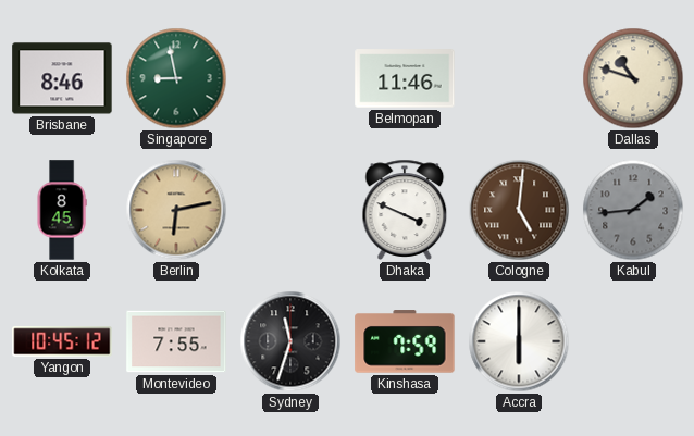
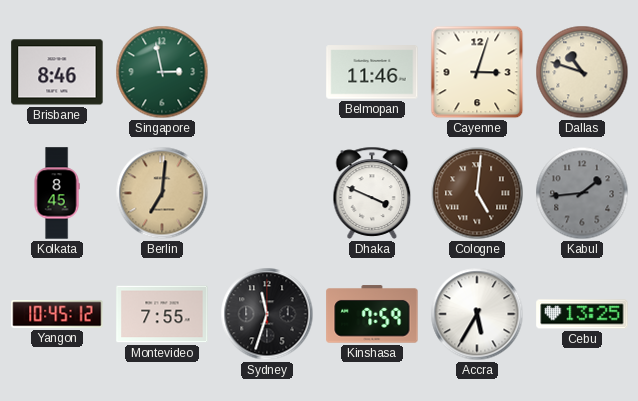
Singapore: 8:58 -> 2:58
Cayenne: none -> 3:03
Berlin: 6:13 -> 7:01
Accra: 6:00 -> 5:35
Cebu: none -> 13:25
